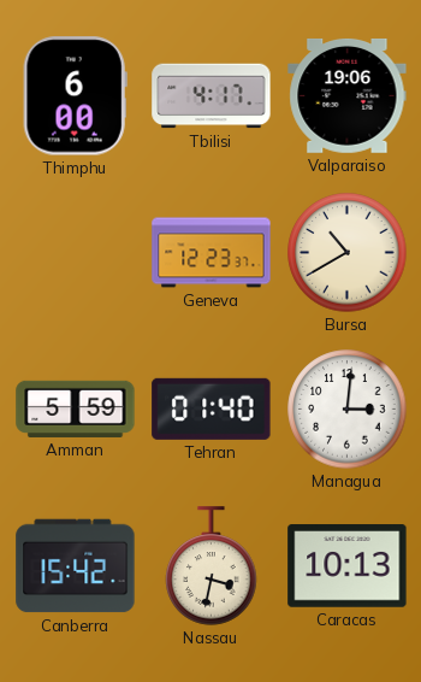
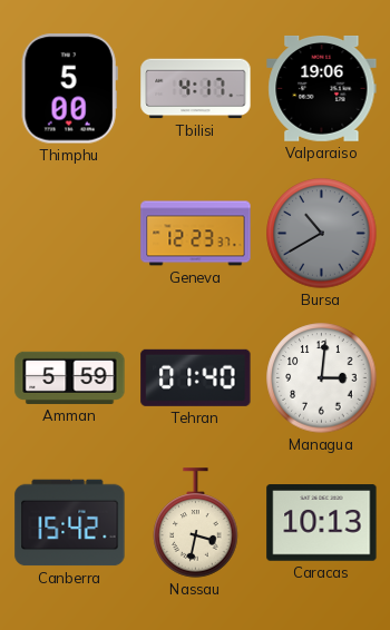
Thimphu: 6:00 -> 5:00
Bursa dial: cream -> grey
